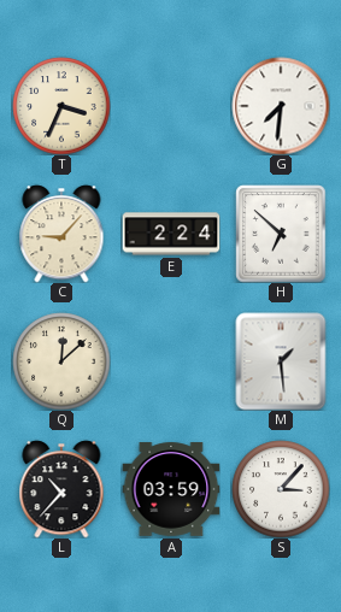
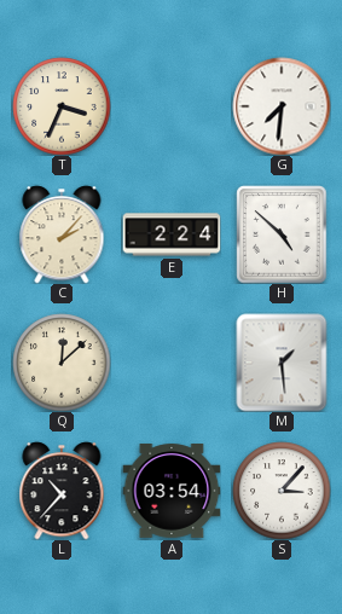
C: 9:07 -> 2:07
H: 6:52 -> 4:52
A: 03:59 -> 03:54
